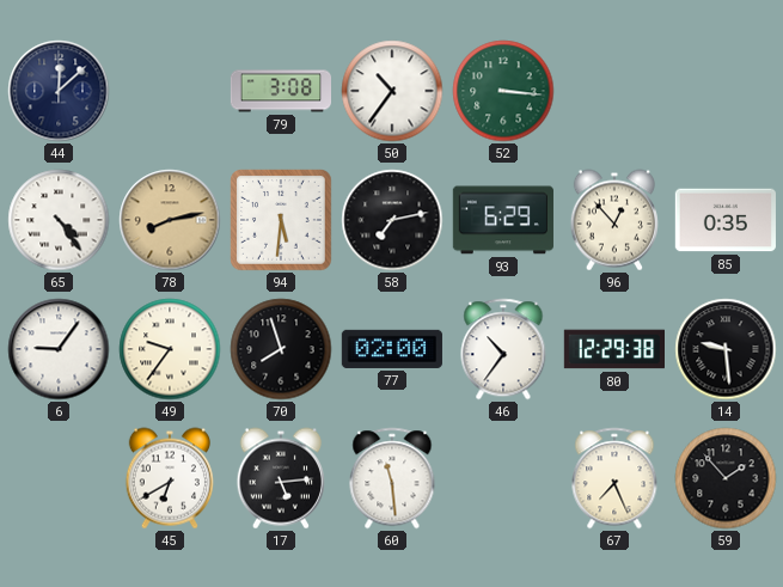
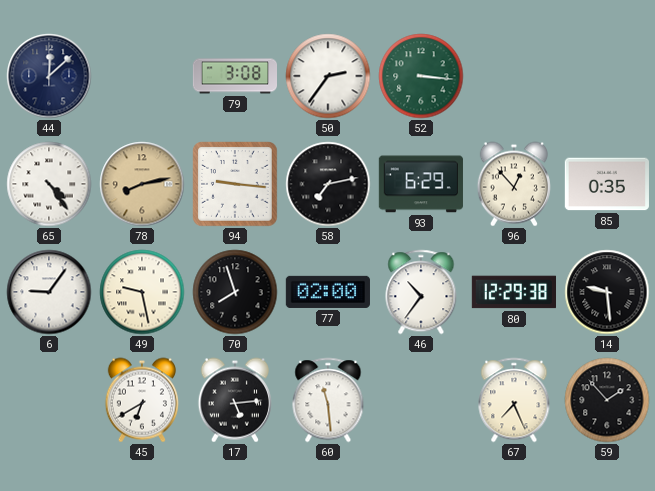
50: 10:36 -> 2:36
94: 5:31 -> 9:16
49: 9:36 -> 9:28
